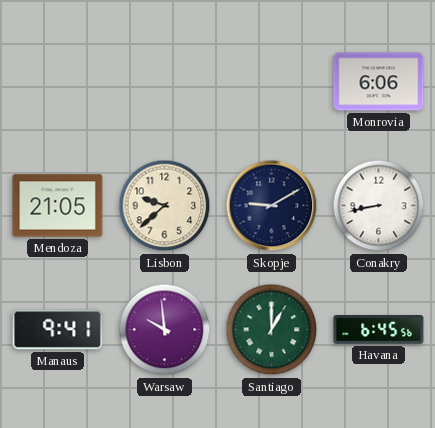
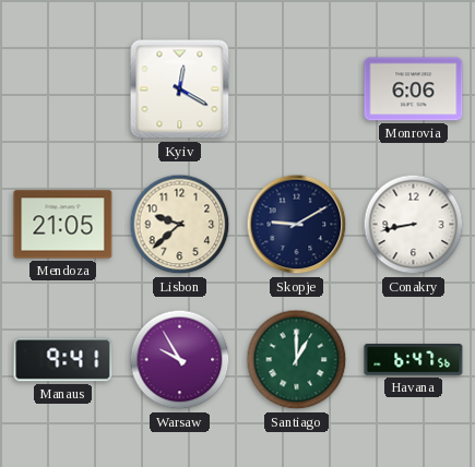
Kyiv: none -> 12:20
Warsaw: 9:59 -> 9:55
Havana: 6:45 -> 6:47
